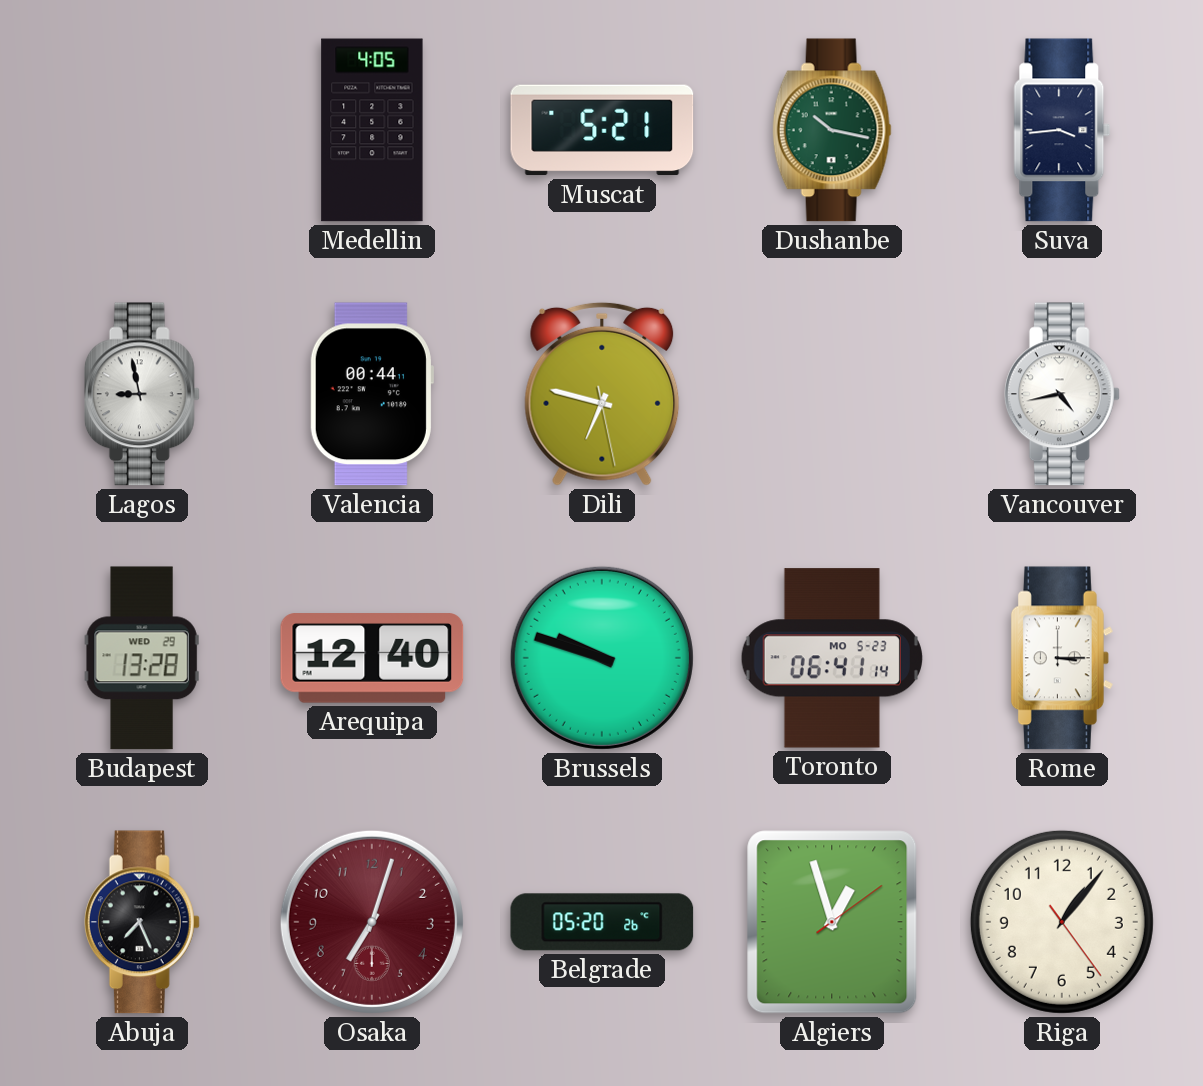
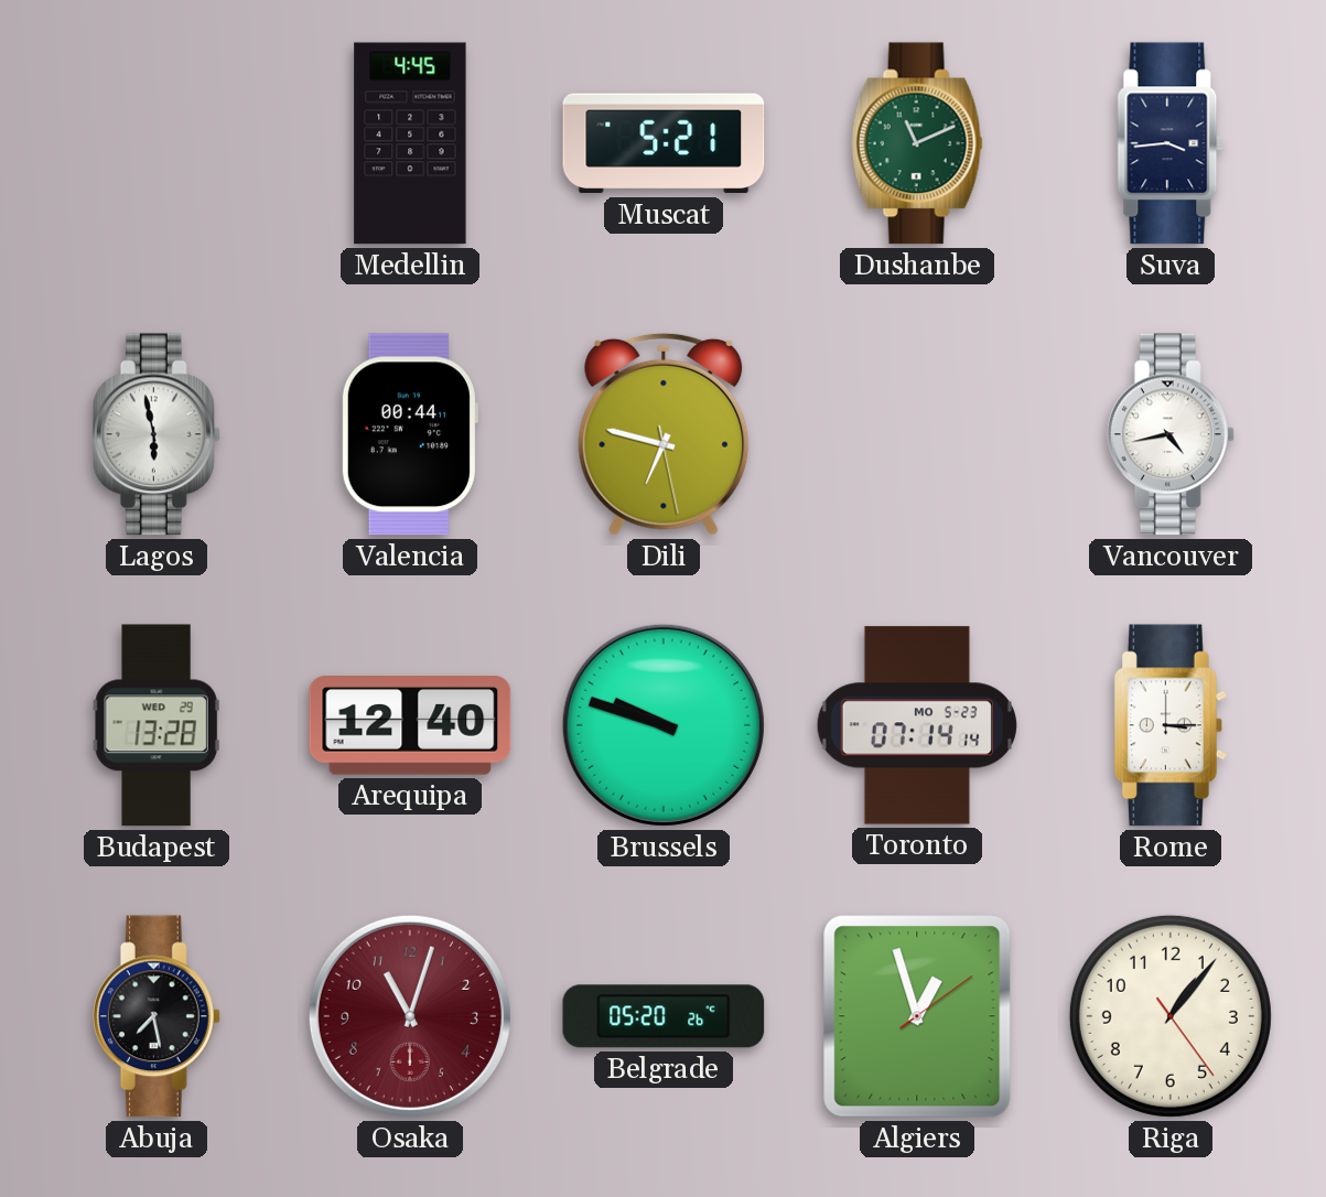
Medellin: 4:05 -> 4:45
Dushanbe: 10:17 -> 11:11
Lagos: 8:58 -> 5:58
Toronto: 06:41 -> 07:14
Abuja: 7:26 -> 7:28
Osaka: 7:03 -> 11:03
